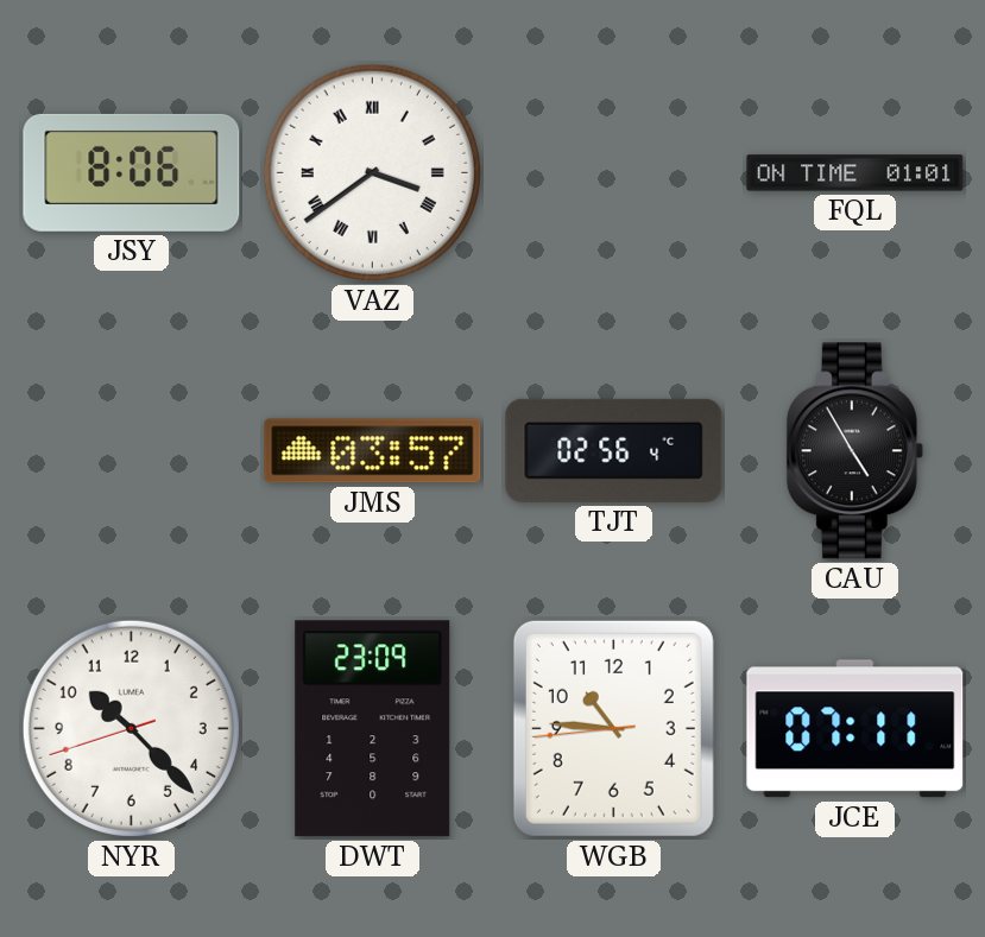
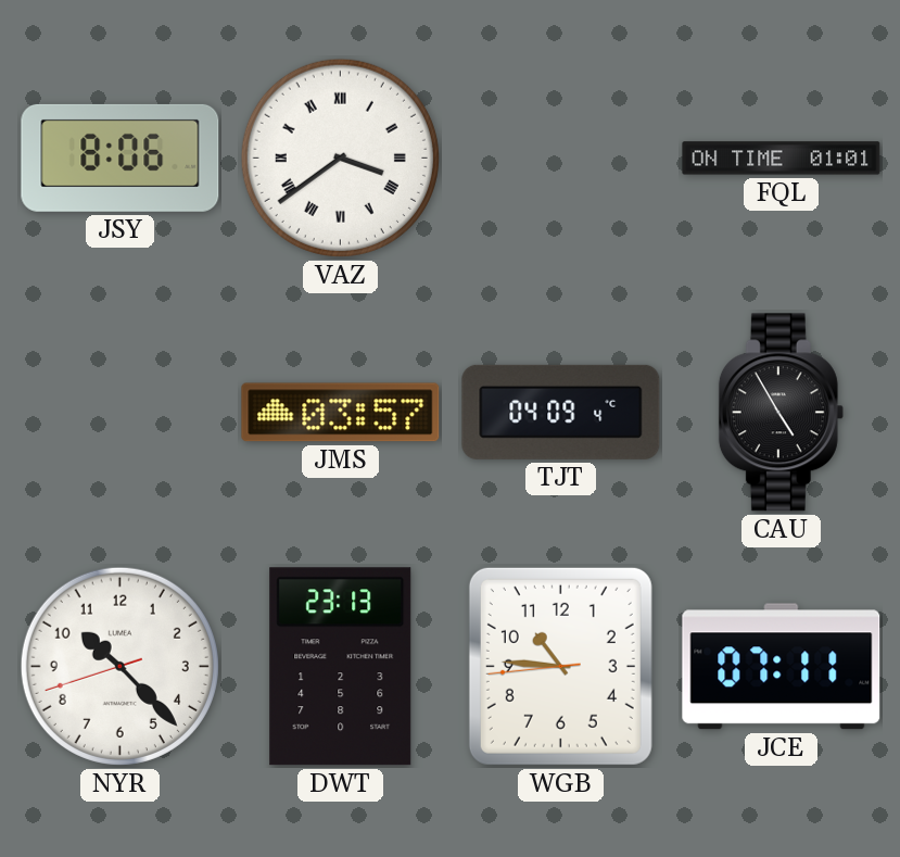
TJT: 02:56 -> 04:09
DWT: 23:09 -> 23:13
